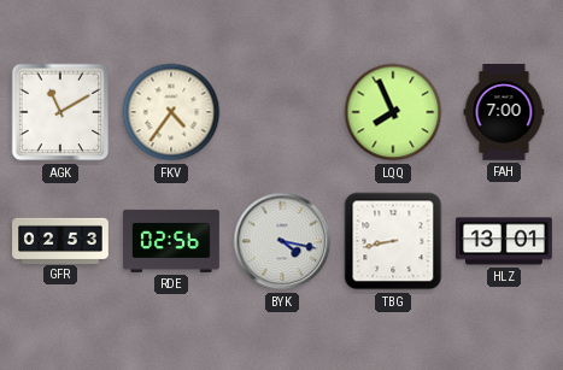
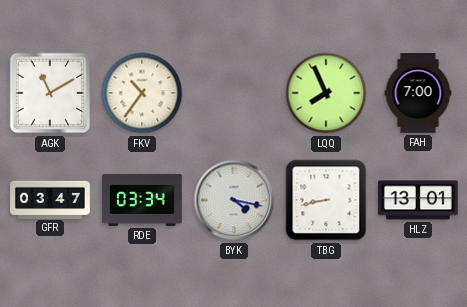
FKV: 4:36 -> 10:36
GFR: 02:53 -> 03:47
RDE: 02:56 -> 03:34
